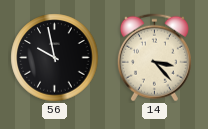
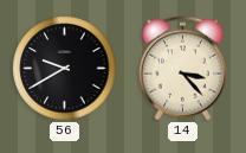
56: 9:58 -> 9:40
